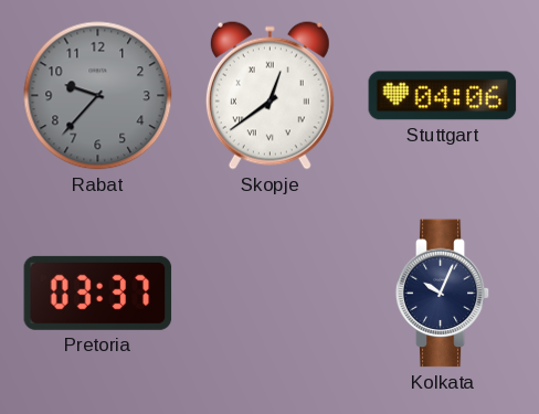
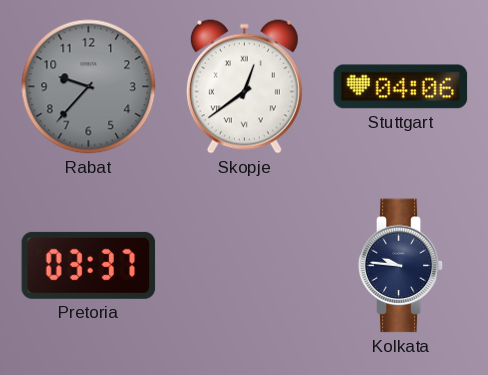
Kolkata: 10:04 -> 9:46
